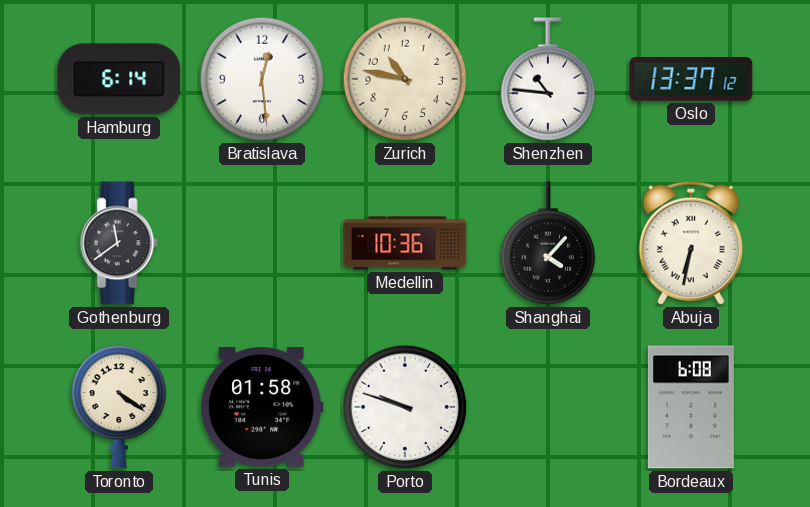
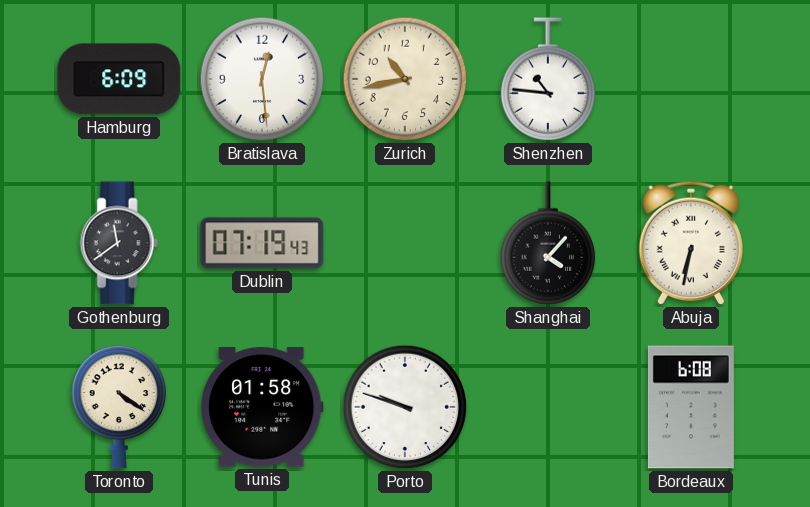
Hamburg: 6:14 -> 6:09
Zurich: 10:47 -> 10:43
Oslo: 13:37 -> none
Dublin: none -> 07:19
Medellin: 10:36 -> none
